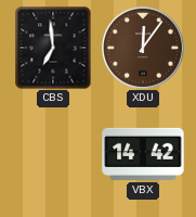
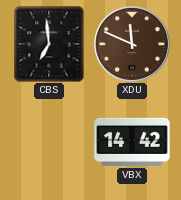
XDU: 12:06 -> 11:49
